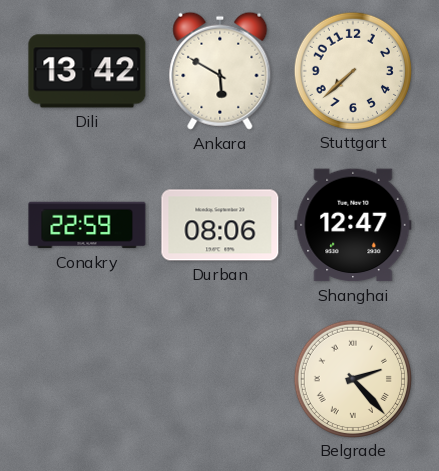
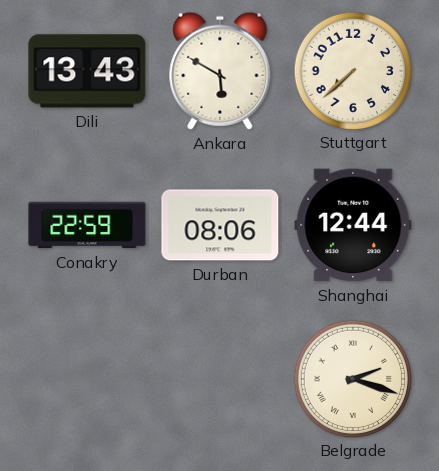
Dili: 13:42 -> 13:43
Shanghai: 12:47 -> 12:44
Belgrade: 2:23 -> 2:18
